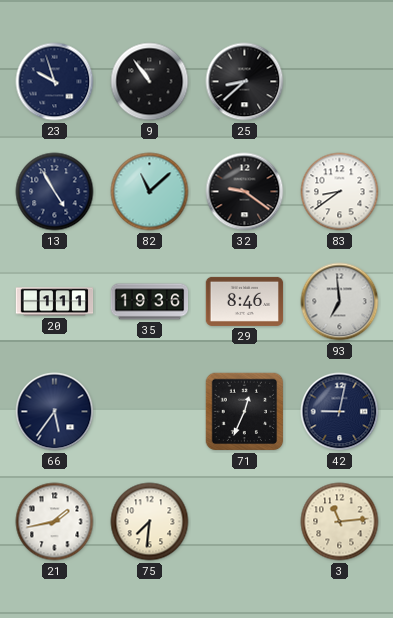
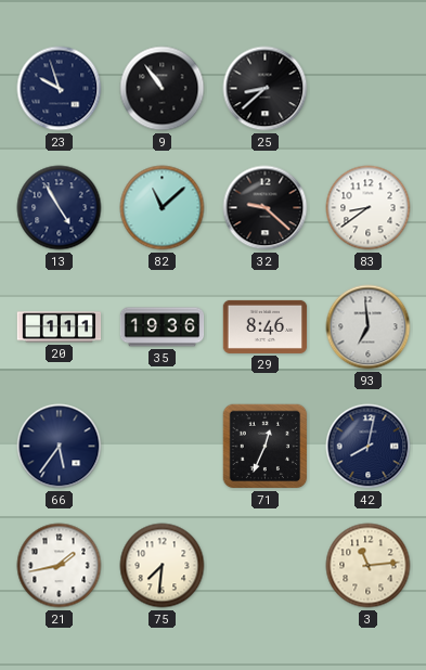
32: 9:21 -> 9:22
42: 9:02 -> 8:02
